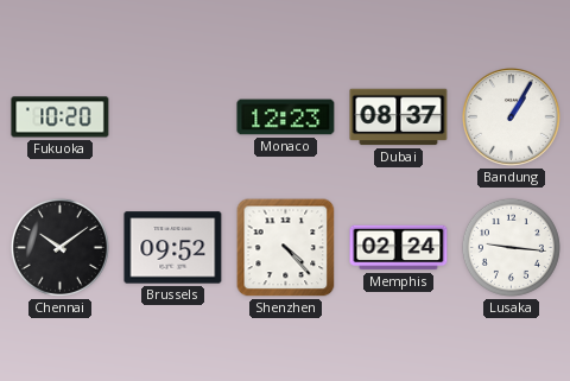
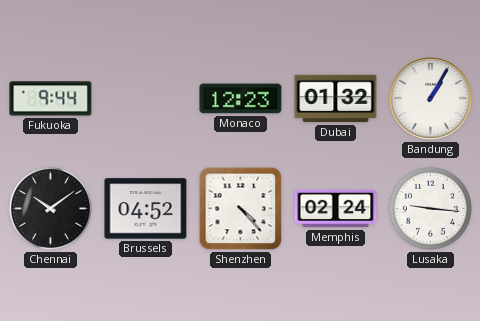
Fukuoka: 10:20 -> 9:44
Dubai: 08:37 -> 01:32
Brussels: 09:52 -> 04:52
